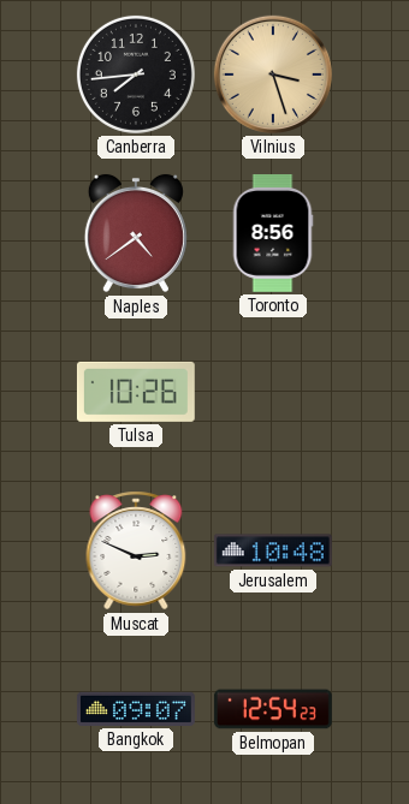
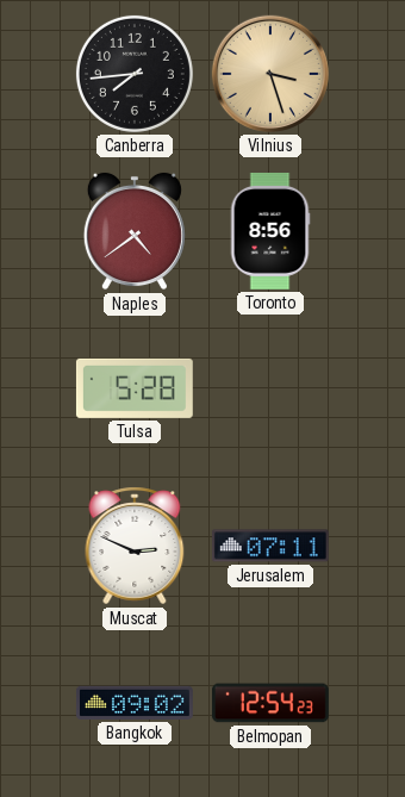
Tulsa: 10:26 -> 5:28
Jerusalem: 10:48 -> 07:11
Bangkok: 09:07 -> 09:02
